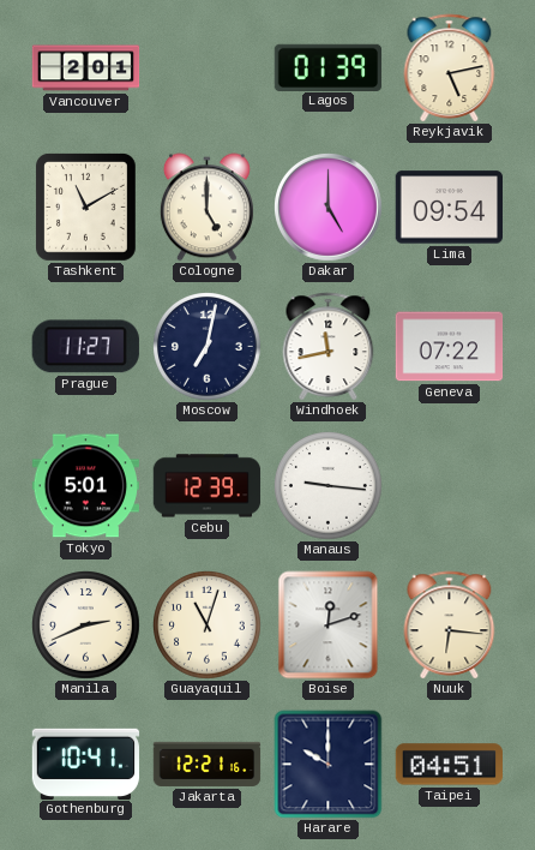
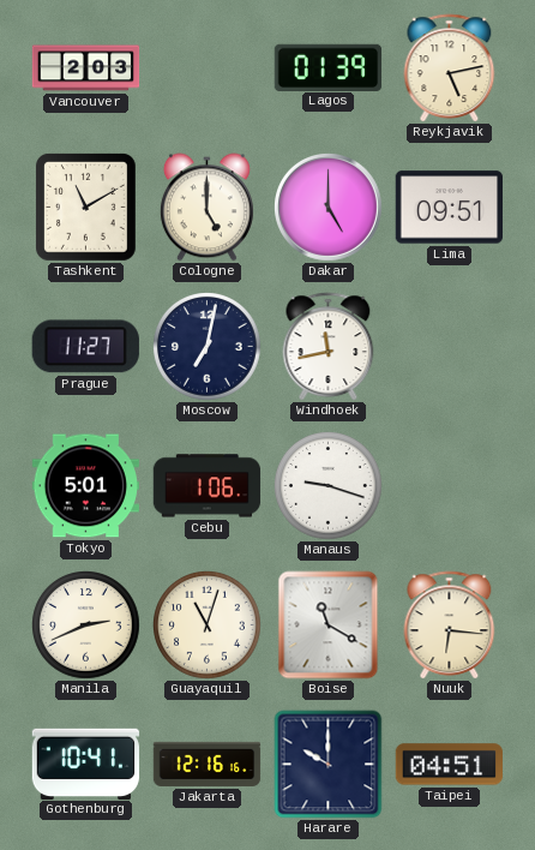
Vancouver: 2:01 -> 2:03
Lima: 09:54 -> 09:51
Geneva: 07:22 -> none
Cebu: 12:39 -> 1:06
Manaus: 9:16 -> 9:18
Boise: 12:12 -> 11:20
Jakarta: 12:21 -> 12:16
